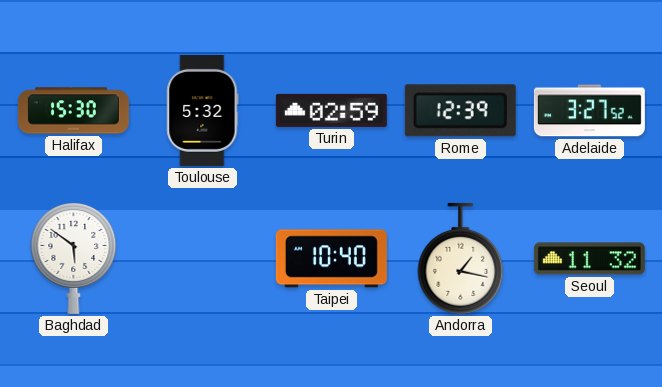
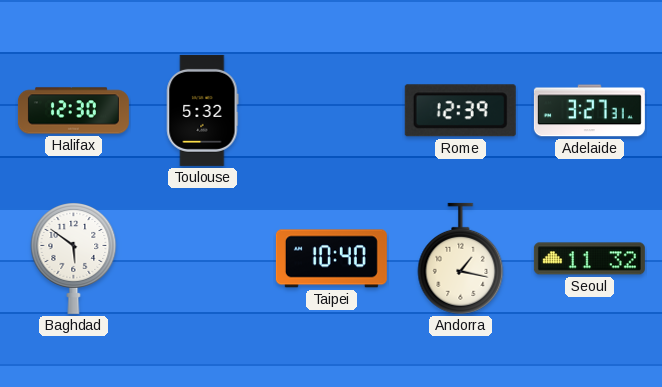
Halifax: 15:30 -> 12:30
Turin: 02:59 -> none
Adelaide: 3:27:52 -> 3:27:31
